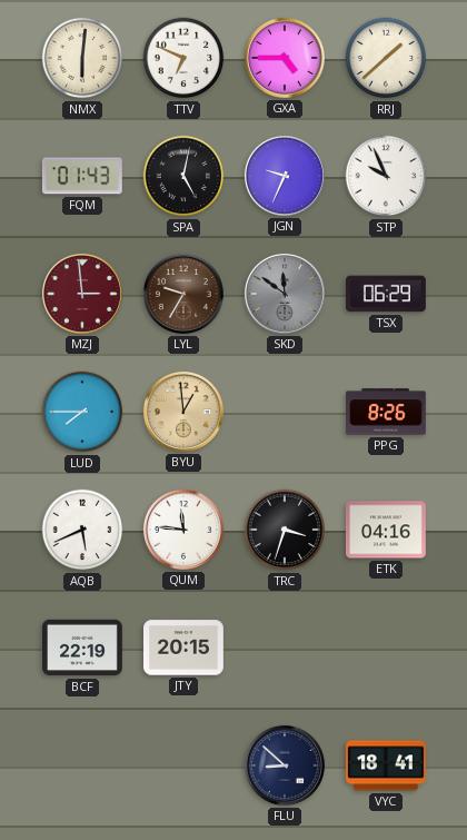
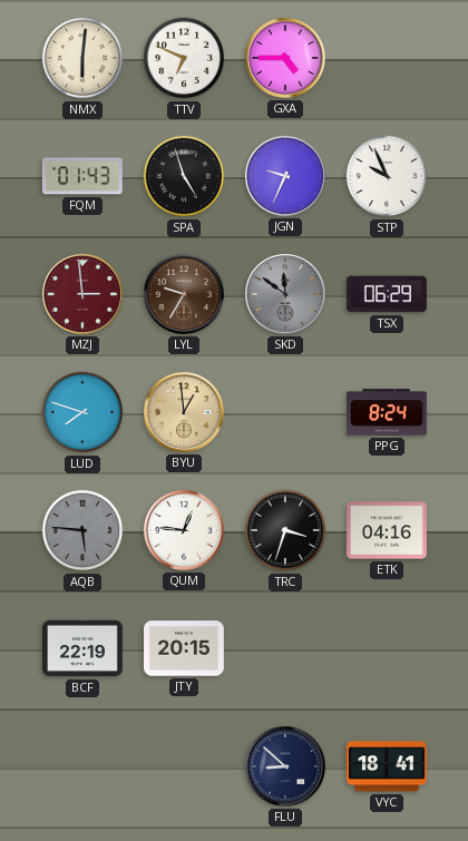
RRJ: 1:38 -> none
SPA: 5:02 -> 4:57
LUD: 7:45 -> 7:48
PPG: 8:26 -> 8:24
AQB: 5:41 -> 5:46
AQB dial: white -> grey
QUM: 11:46 -> 12:46
